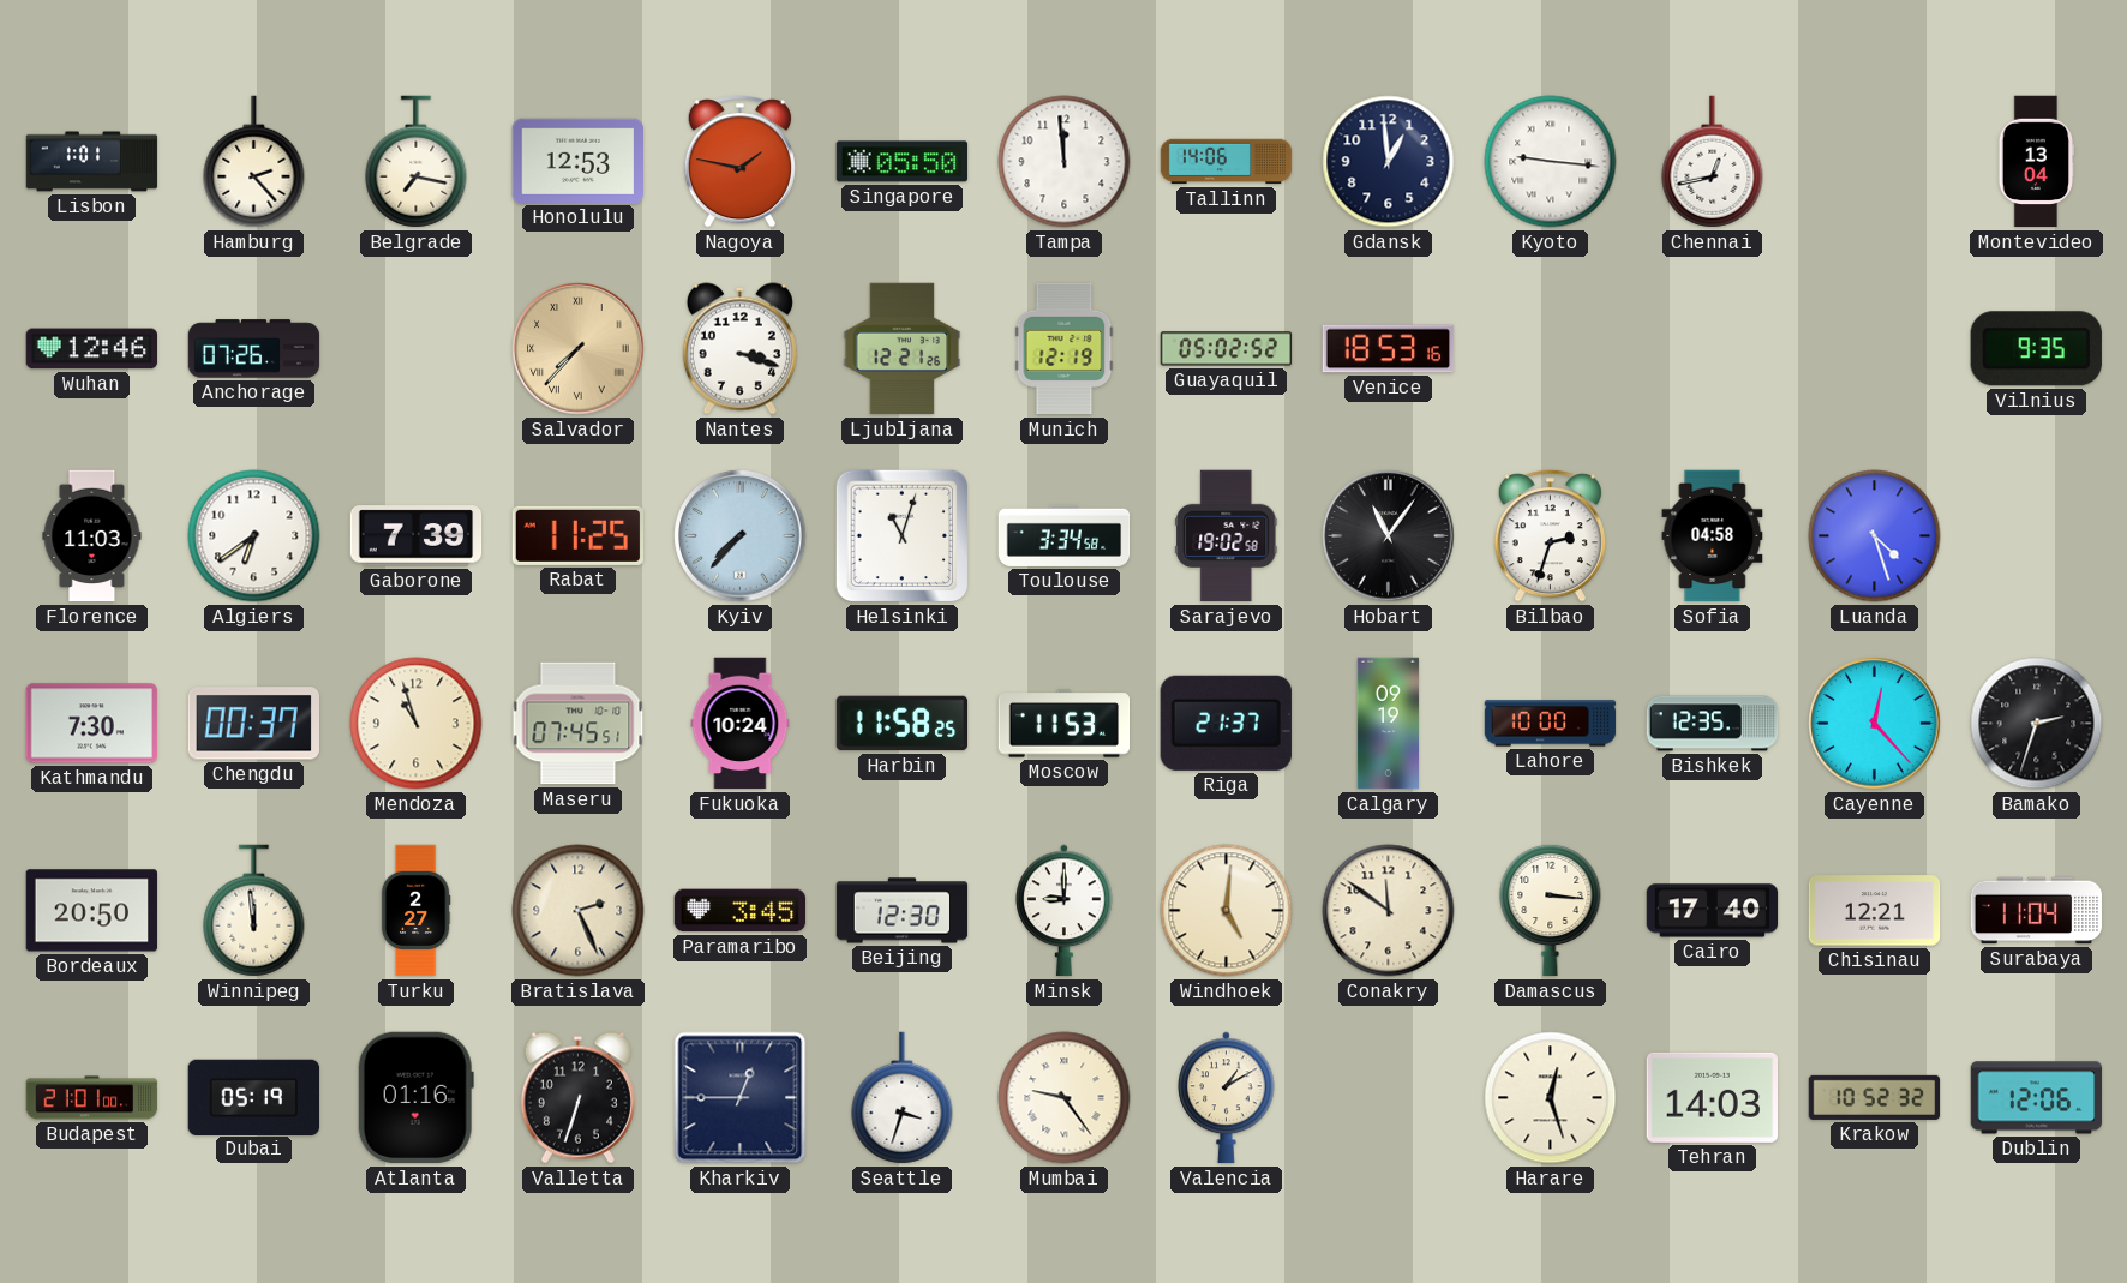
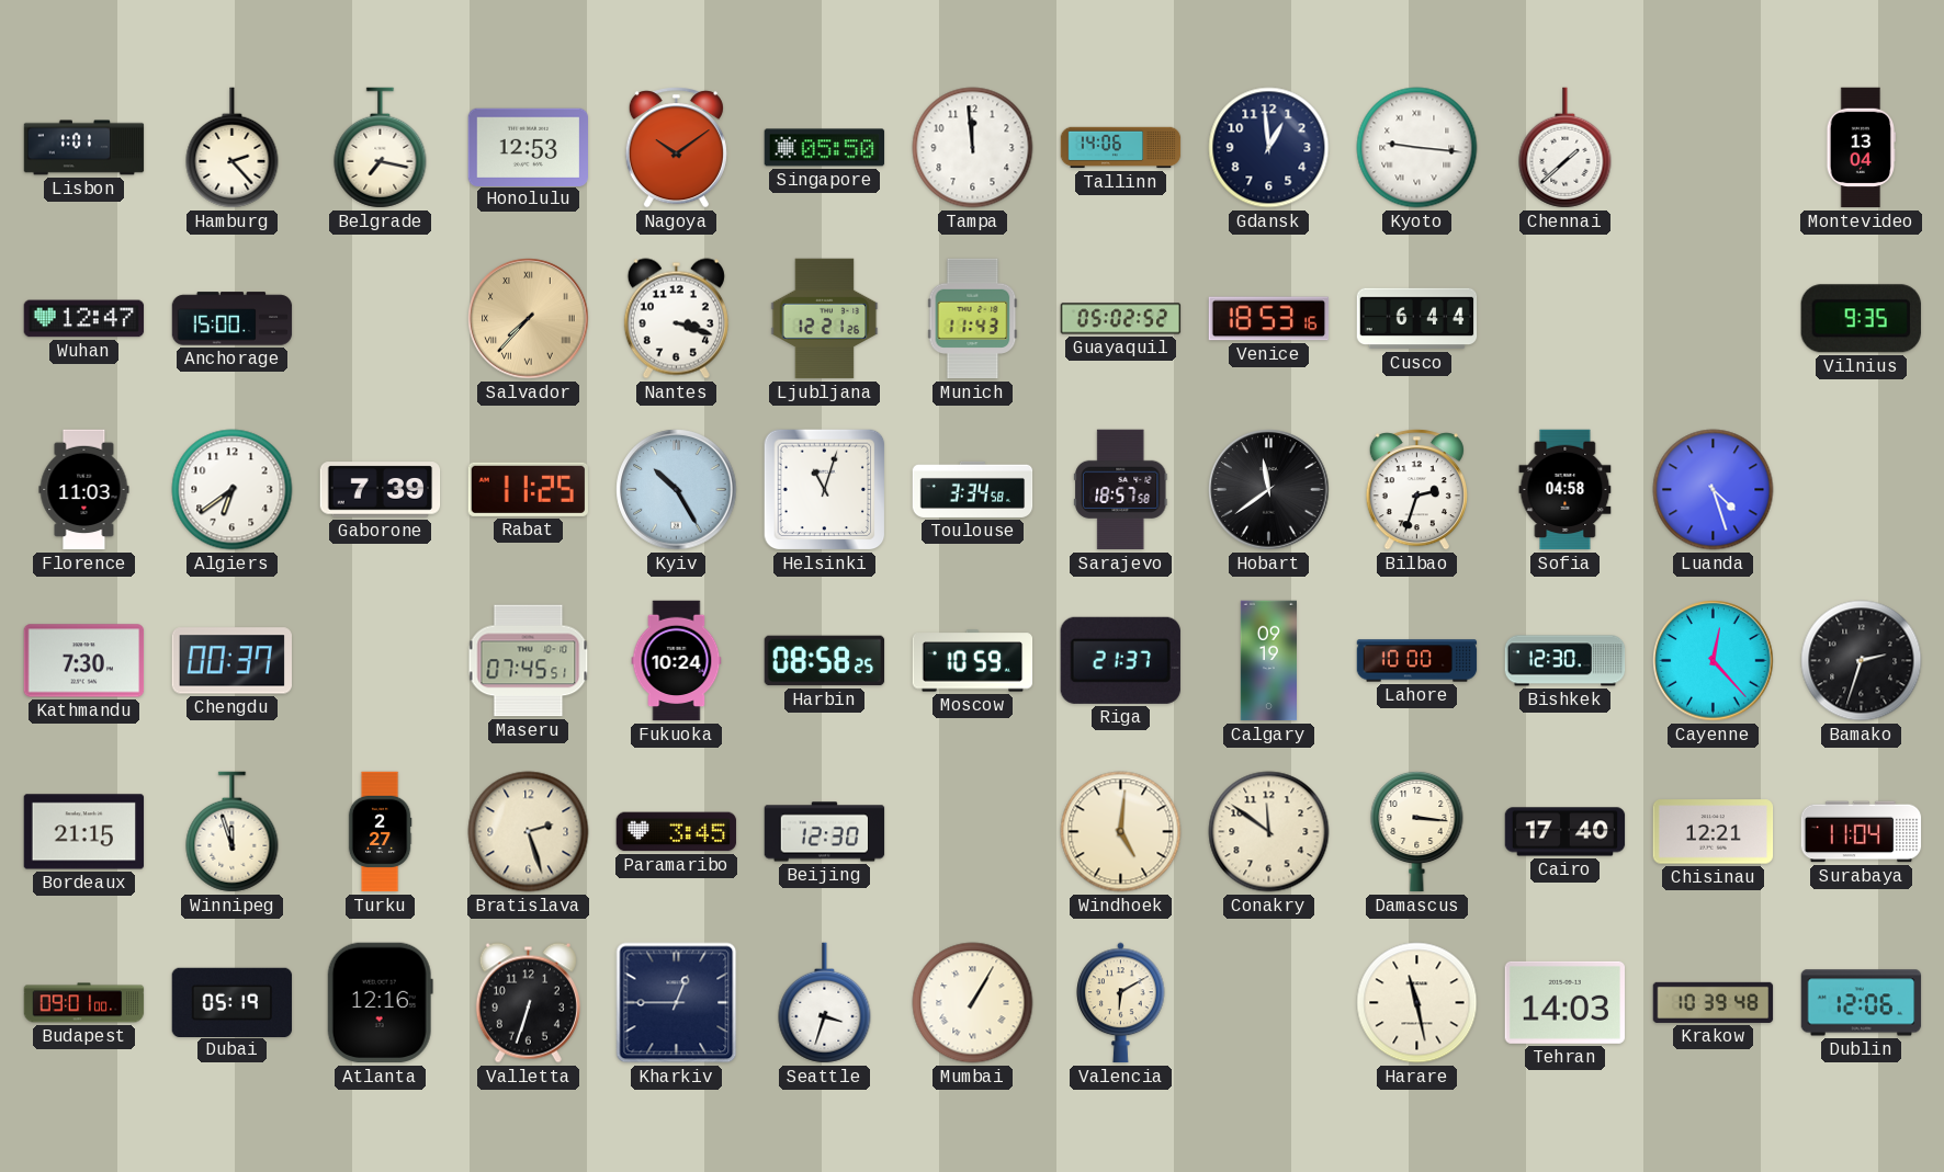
Nagoya: 1:47 -> 10:09
Chennai: 12:43 -> 1:38
Wuhan: 12:46 -> 12:47
Anchorage: 07:26 -> 15:00
Munich: 12:19 -> 11:43
Cusco: none -> 6:44
Kyiv: 7:37 -> 10:25
Sarajevo: 19:02 -> 18:57
Hobart: 11:06 -> 11:39
Mendoza: 10:57 -> none
Harbin: 11:58 -> 08:58
Moscow: 11:53 -> 10:59
Bishkek: 12:35 -> 12:30
Bordeaux: 20:50 -> 21:15
Winnipeg: 11:59 -> 11:57
Bratislava: 2:26 -> 2:27
Minsk: 9:00 -> none
Budapest: 21:01 -> 09:01
Atlanta: 01:16 -> 12:16
Mumbai: 9:24 -> 1:05
Valencia: 1:10 -> 6:10
Harare: 12:27 -> 11:28
Krakow: 10:52 -> 10:39
